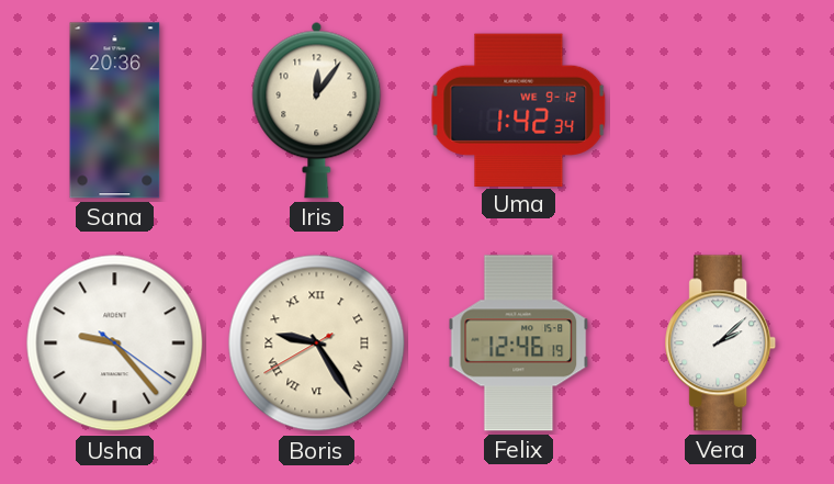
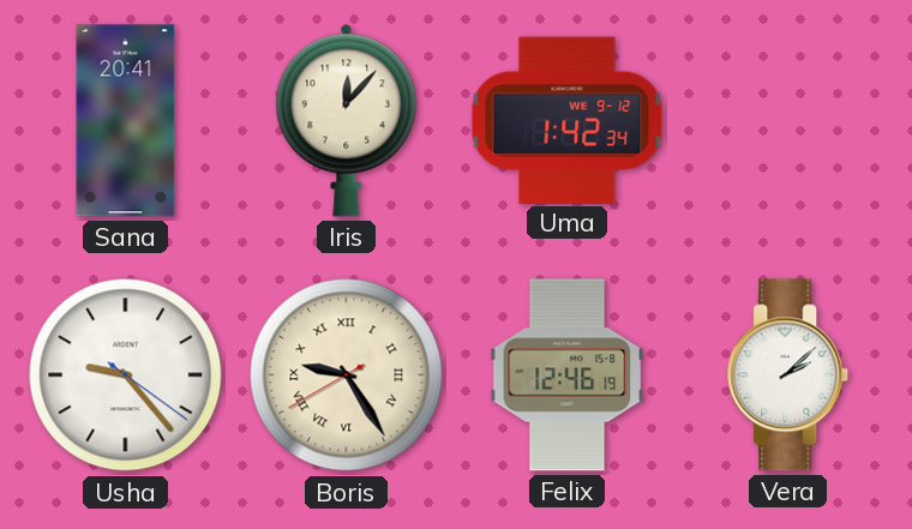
Sana: 20:36 -> 20:41
Iris: 12:06 -> 12:07
